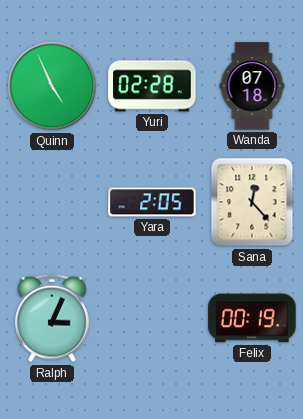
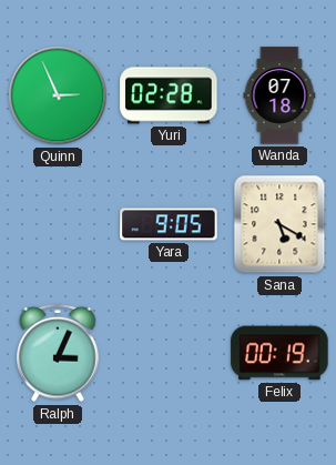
Quinn: 4:56 -> 2:56
Yara: 2:05 -> 9:05
Sana: 12:23 -> 5:20
